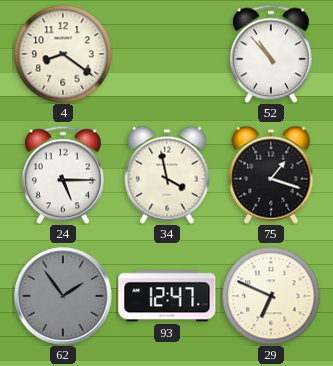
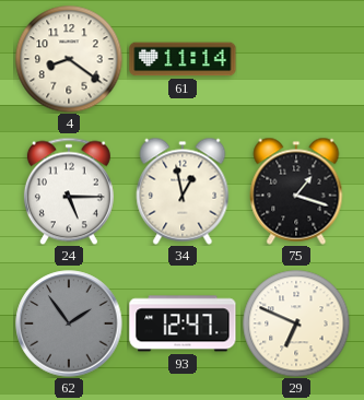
61: none -> 11:14
52: 10:53 -> none
34: 3:58 -> 12:58
